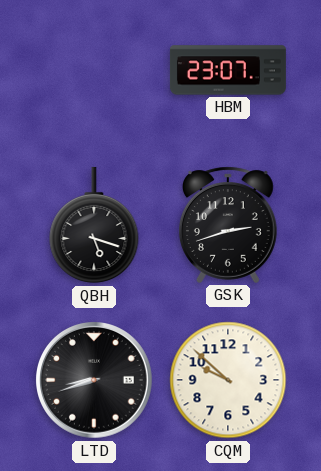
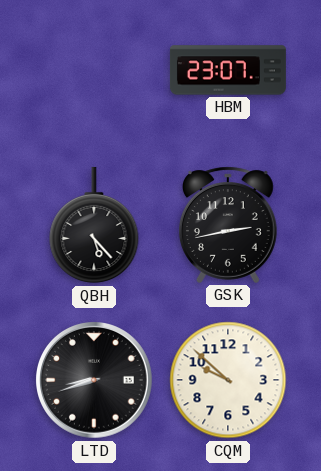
QBH: 5:18 -> 5:23
GSK: 2:42 -> 2:43
